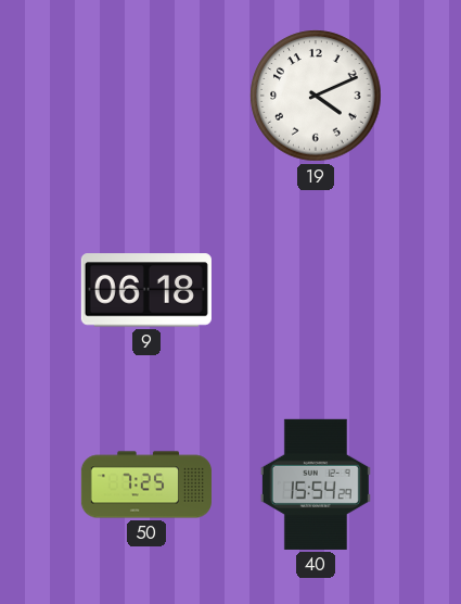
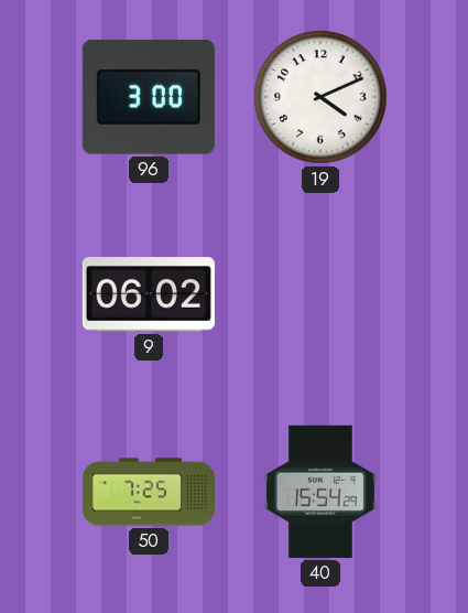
96: none -> 3:00
9: 06:18 -> 06:02
